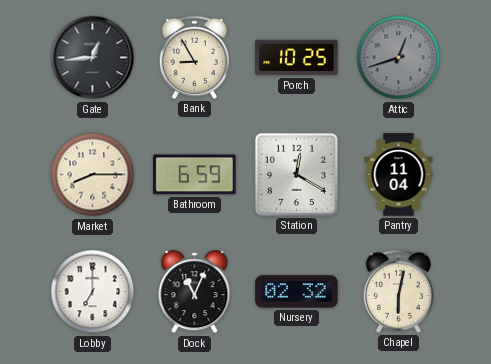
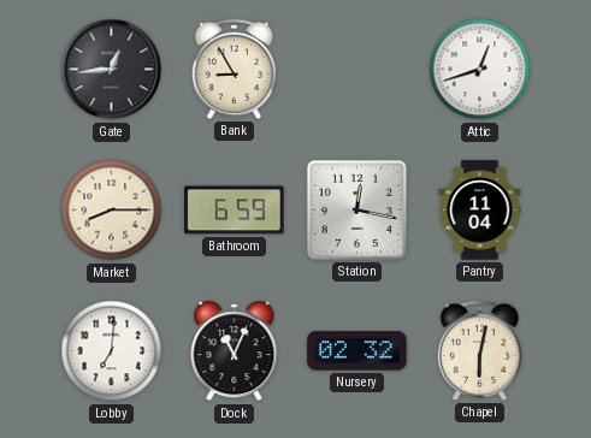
Porch: 10:25 -> none
Attic dial: grey -> white
Station: 12:20 -> 12:17
Lobby: 7:00 -> 7:01
